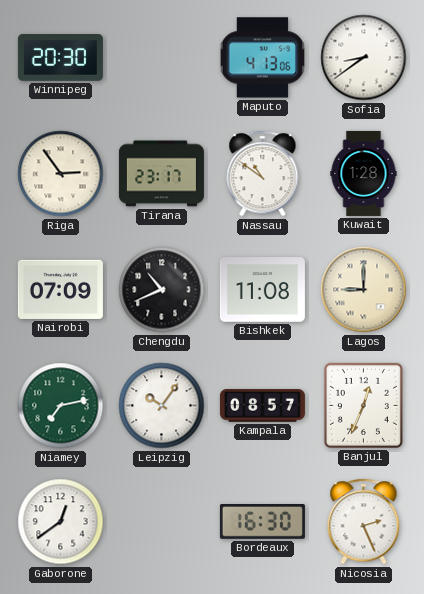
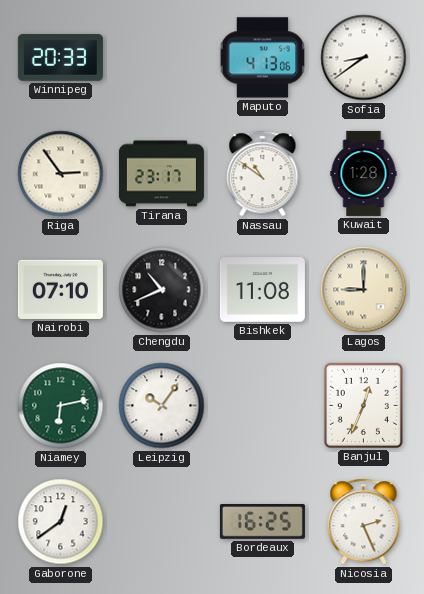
Winnipeg: 20:30 -> 20:33
Nairobi: 07:09 -> 07:10
Niamey: 7:13 -> 6:13
Kampala: 08:57 -> none
Bordeaux: 16:30 -> 16:25
